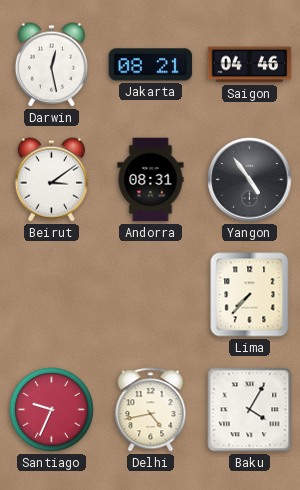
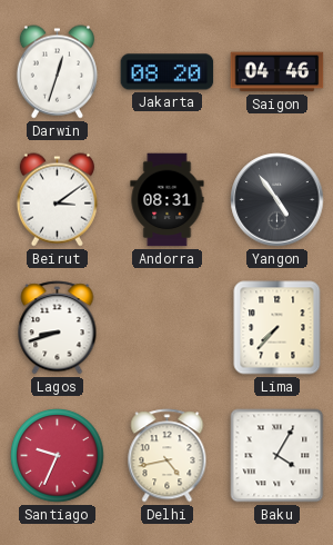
Darwin: 12:28 -> 12:33
Jakarta: 08:21 -> 08:20
Lagos: none -> 8:42
